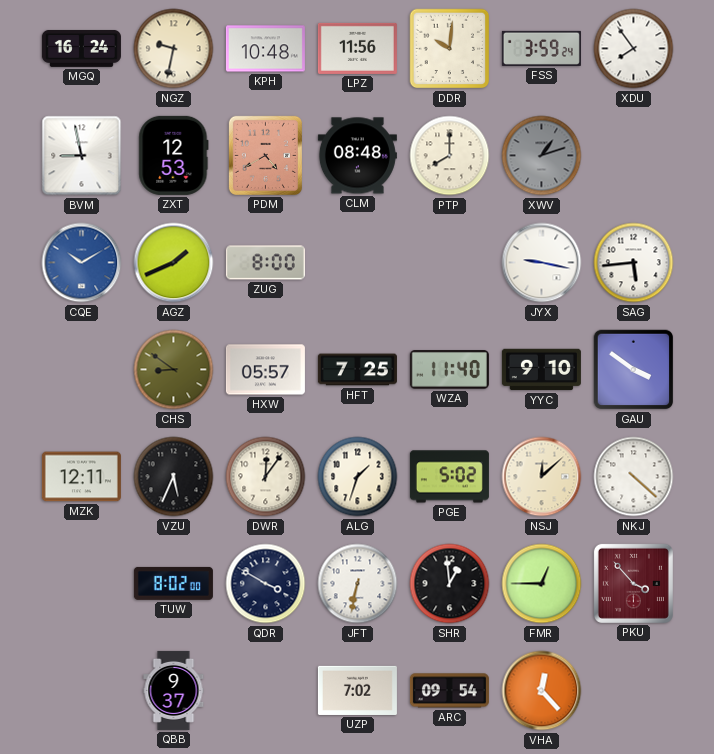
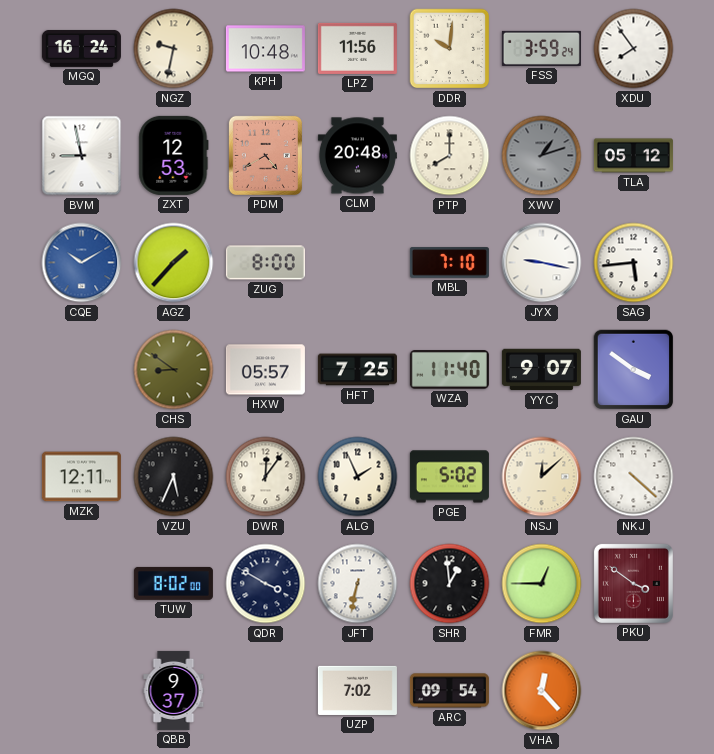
CLM: 08:48 -> 20:48
TLA: none -> 05:12
AGZ: 1:41 -> 1:37
MBL: none -> 7:10
YYC: 9:10 -> 9:07
ALG: 1:33 -> 1:56
PKU: 3:53 -> 3:51
